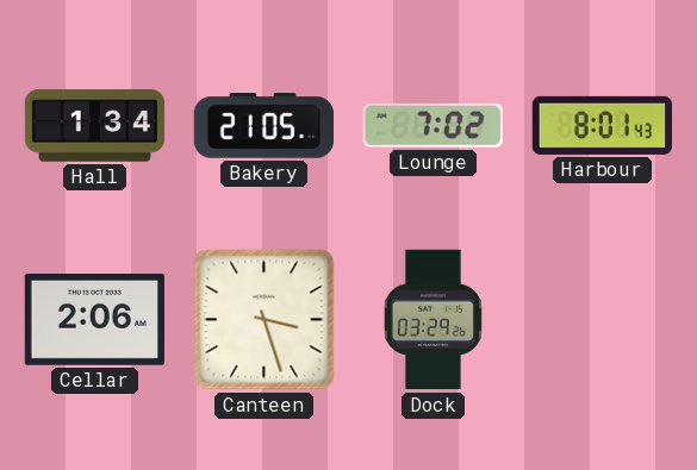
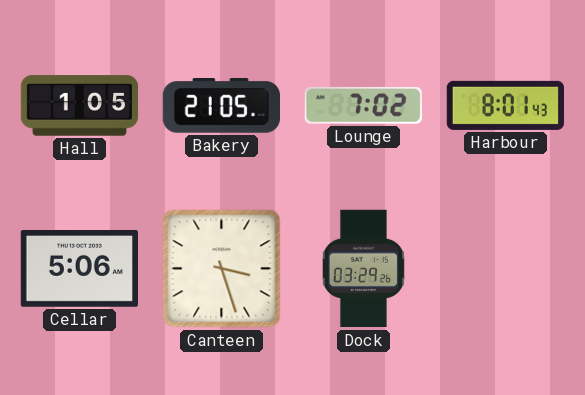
Hall: 1:34 -> 1:05
Cellar: 2:06 -> 5:06
